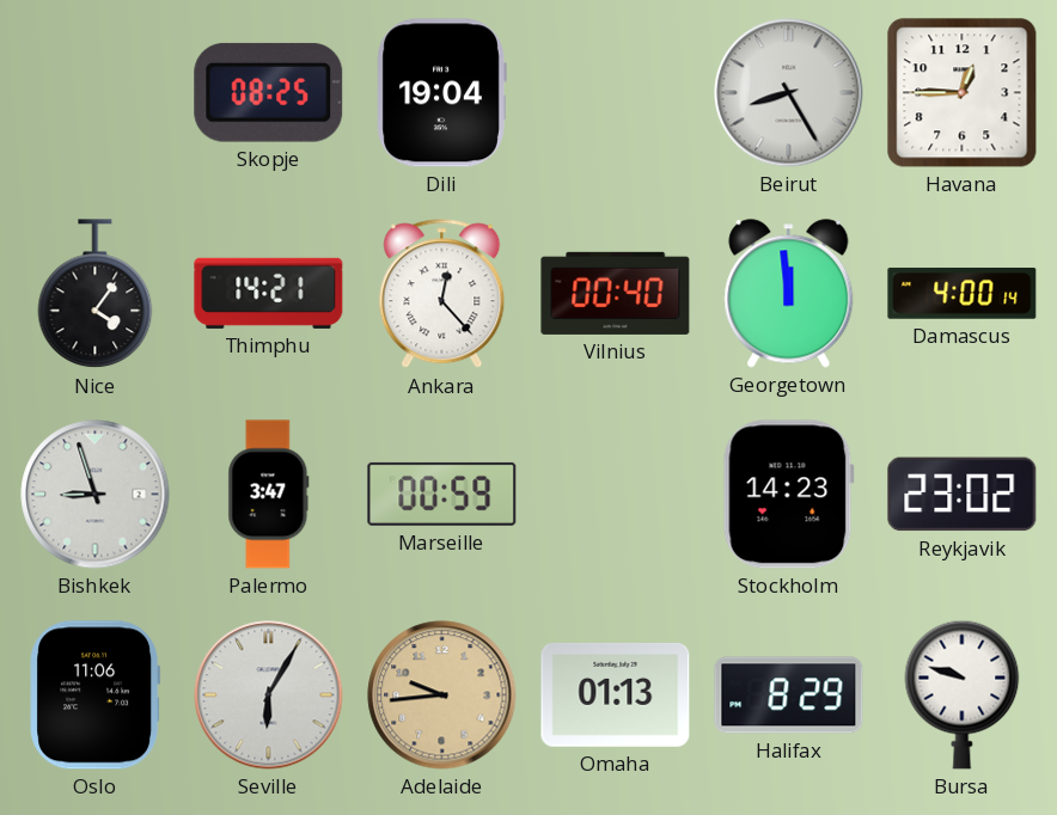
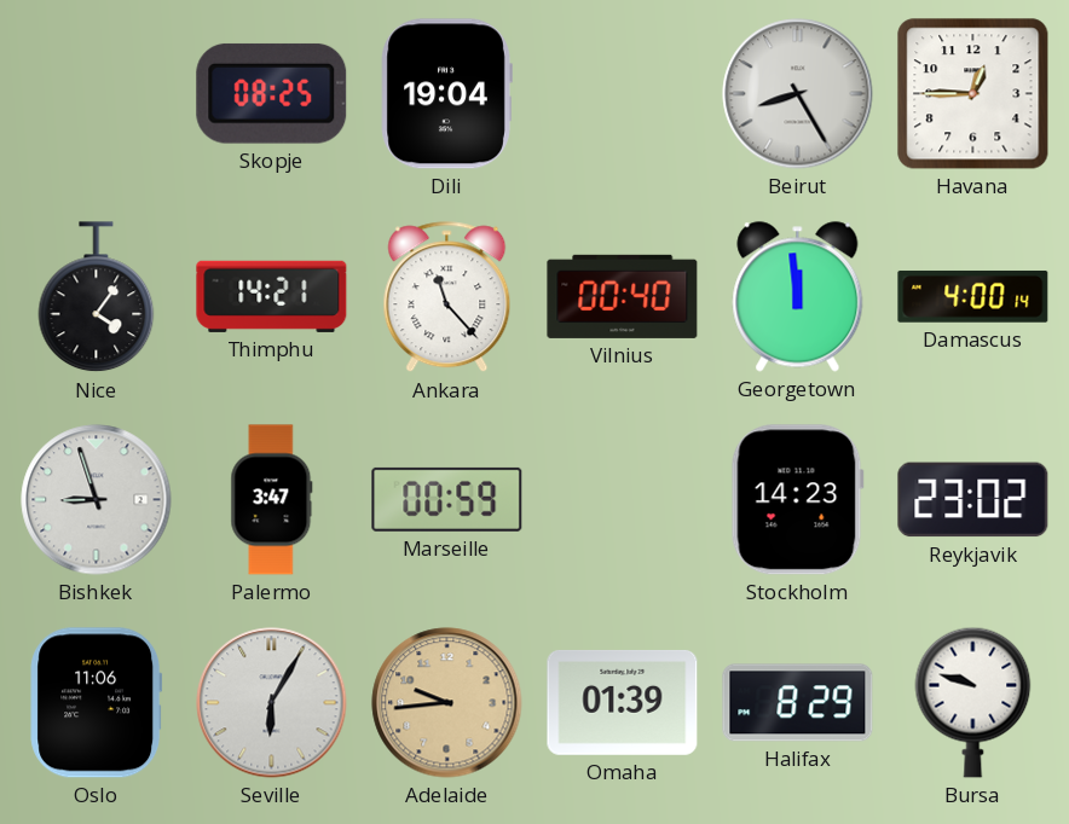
Ankara: 12:23 -> 11:23
Omaha: 01:13 -> 01:39
